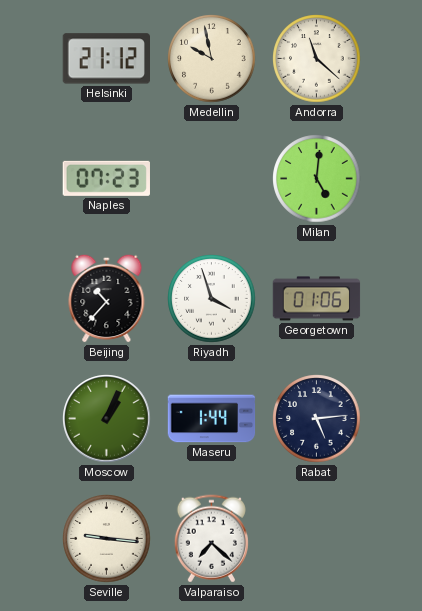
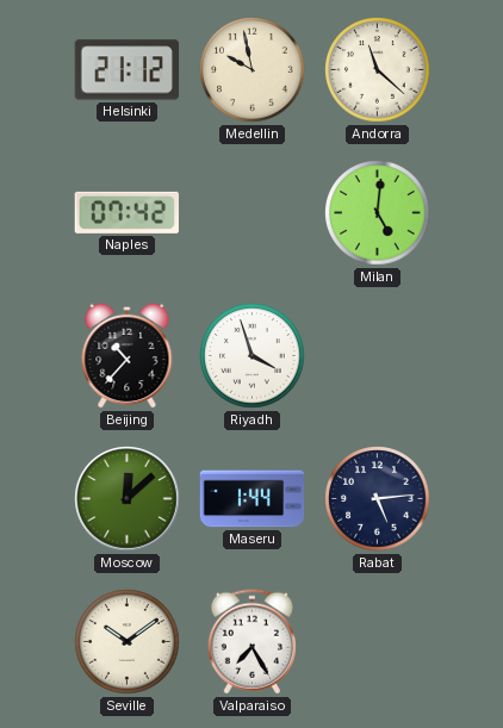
Naples: 07:23 -> 07:42
Georgetown: 01:06 -> none
Moscow: 1:04 -> 12:08
Seville: 9:16 -> 10:09
Valparaiso: 7:22 -> 7:25
